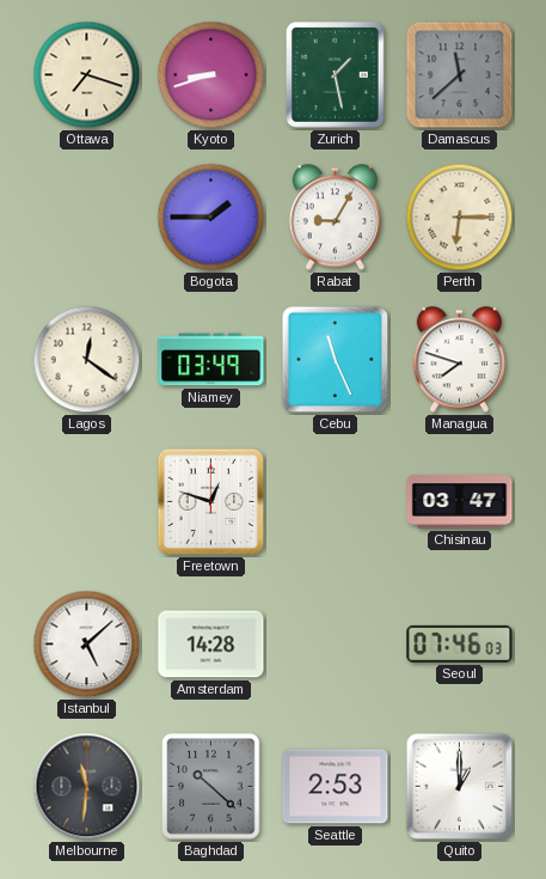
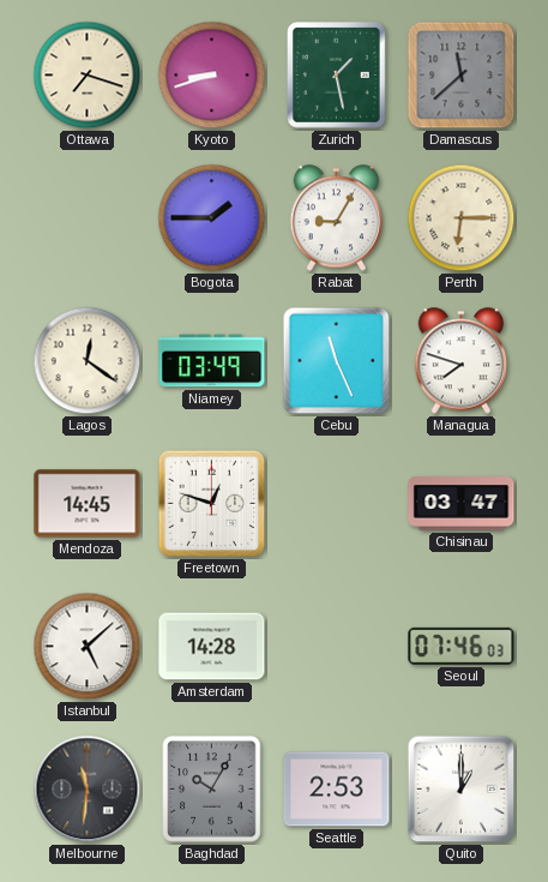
Mendoza: none -> 14:45
Baghdad: 10:22 -> 10:05
